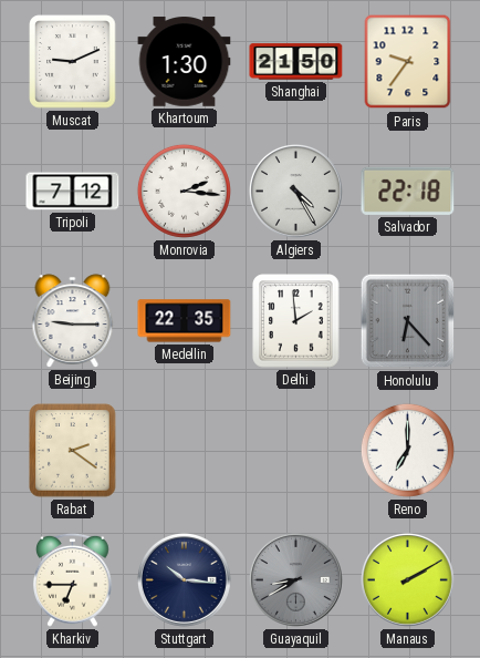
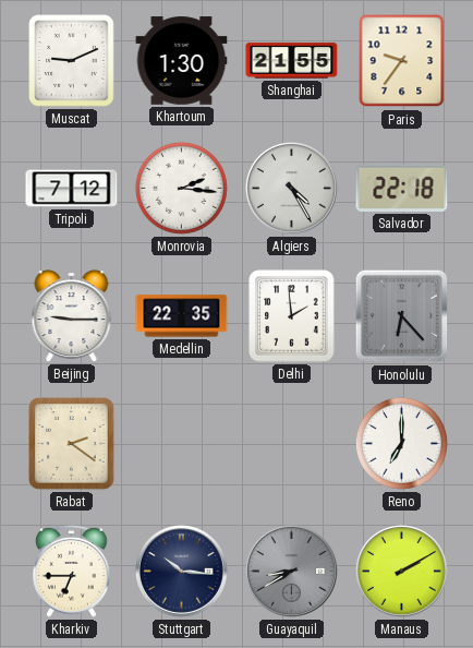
Shanghai: 21:50 -> 21:55
